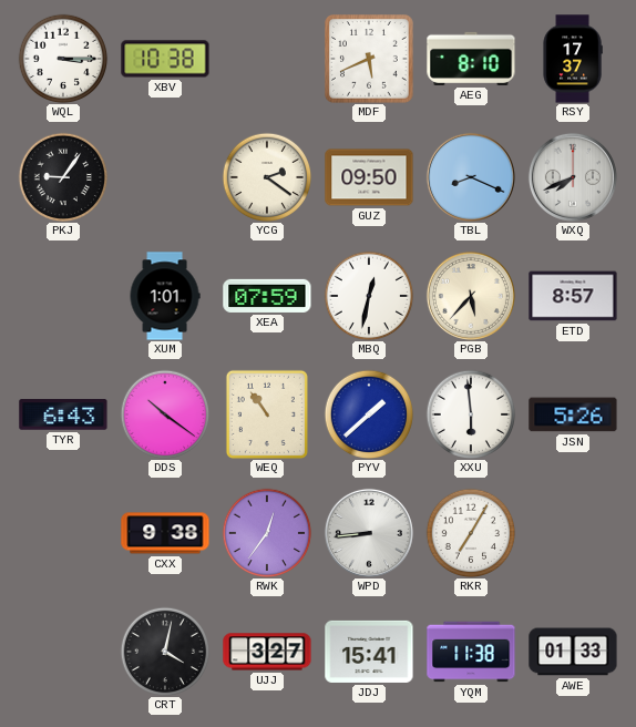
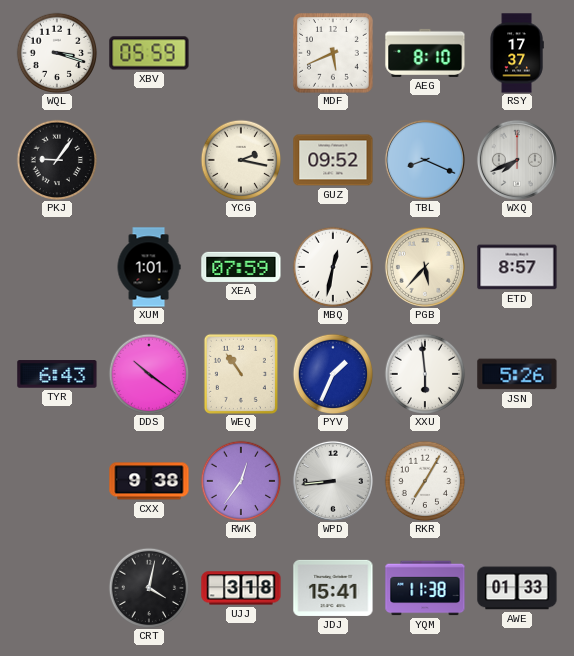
WQL: 3:15 -> 3:18
XBV: 10:38 -> 05:59
YCG: 2:21 -> 2:17
GUZ: 09:50 -> 09:52
PYV: 1:38 -> 1:34
UJJ: 3:27 -> 3:18
